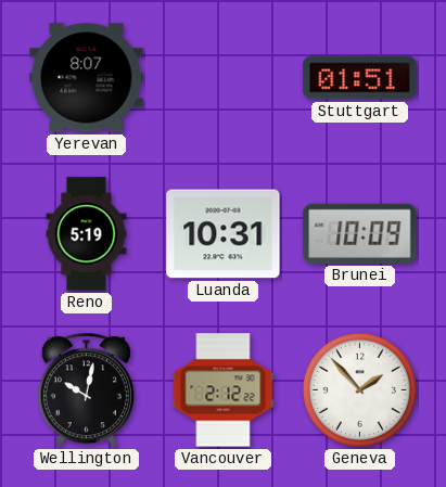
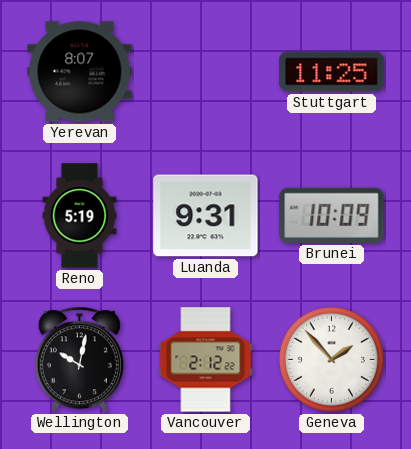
Stuttgart: 01:51 -> 11:25
Luanda: 10:31 -> 9:31
